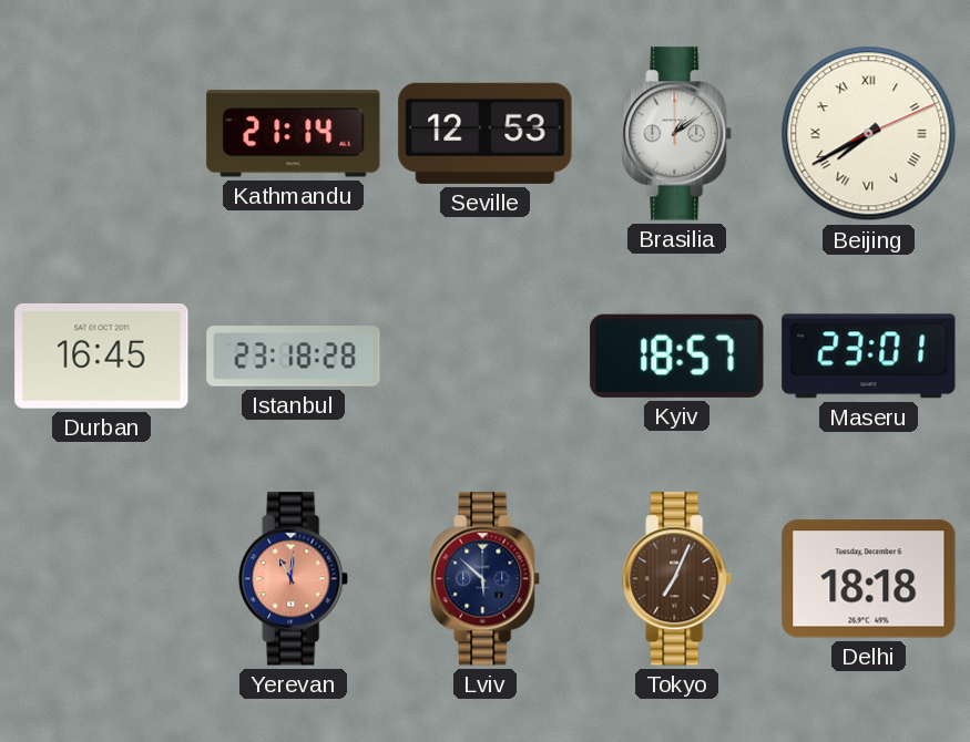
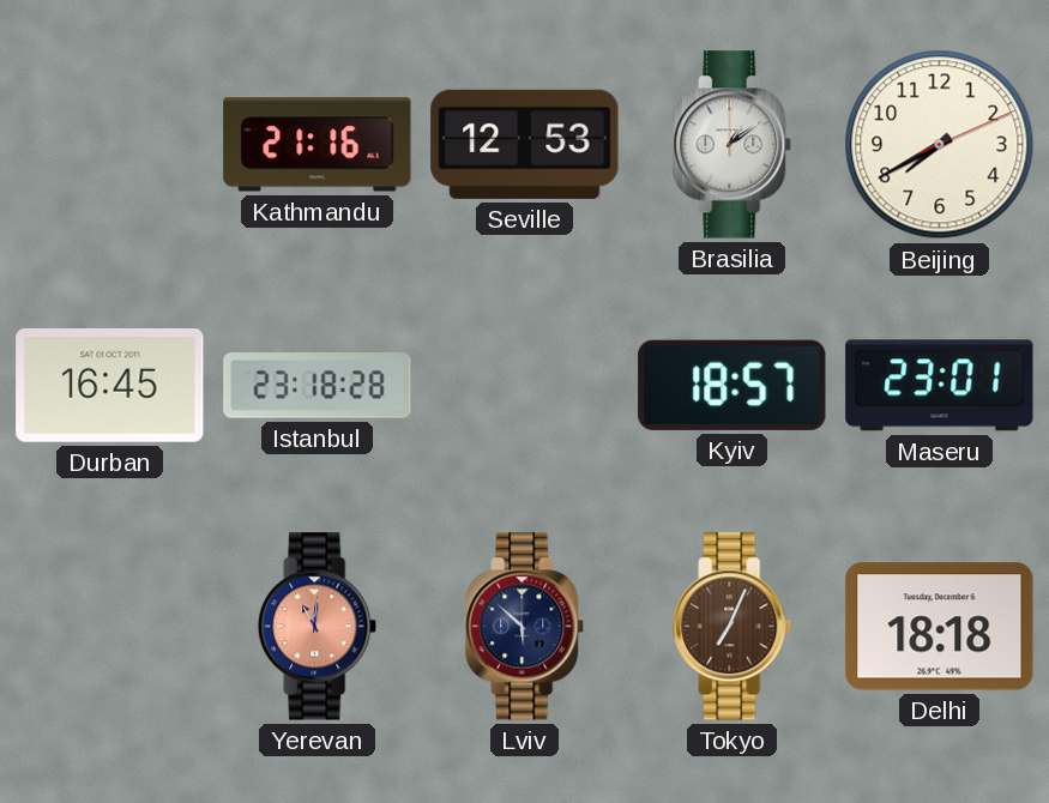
Kathmandu: 21:14 -> 21:16
Beijing numerals: Roman -> Arabic
